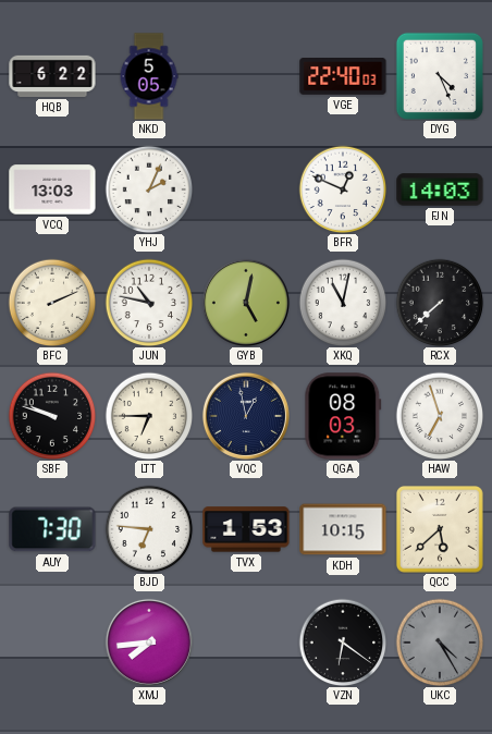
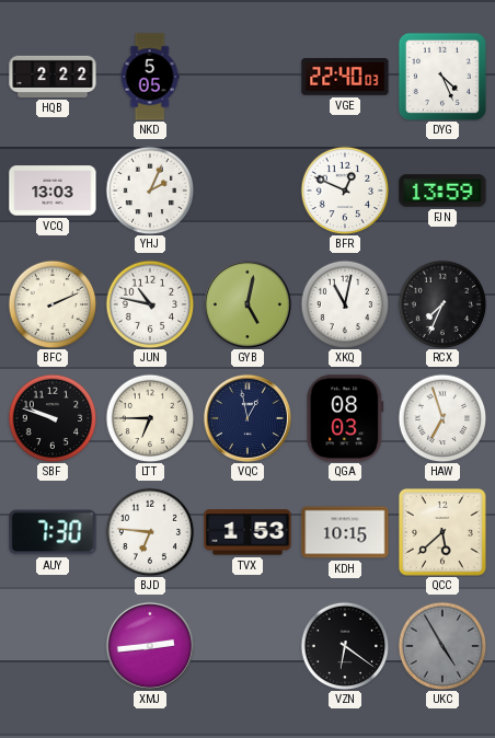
HQB: 6:22 -> 2:22
FJN: 14:03 -> 13:59
RCX: 7:38 -> 7:34
XMJ: 7:44 -> 2:44
UKC: 4:25 -> 4:55
